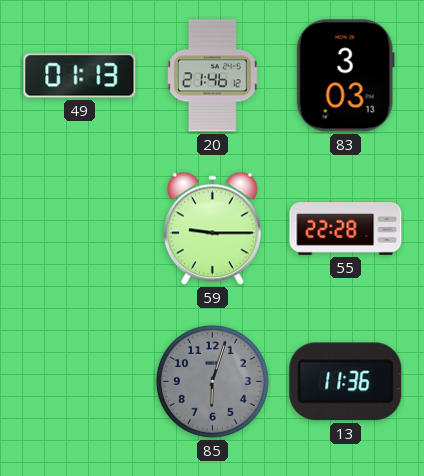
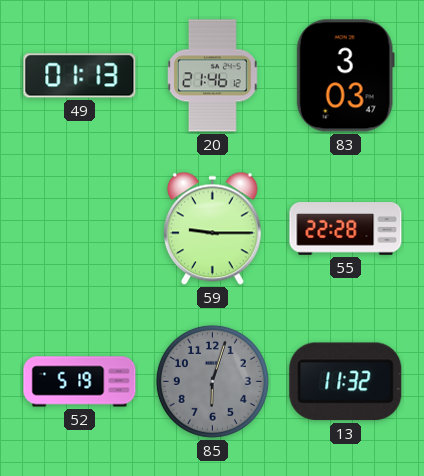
83: 3:03:13 -> 3:03:47
52: none -> 5:19
13: 11:36 -> 11:32
